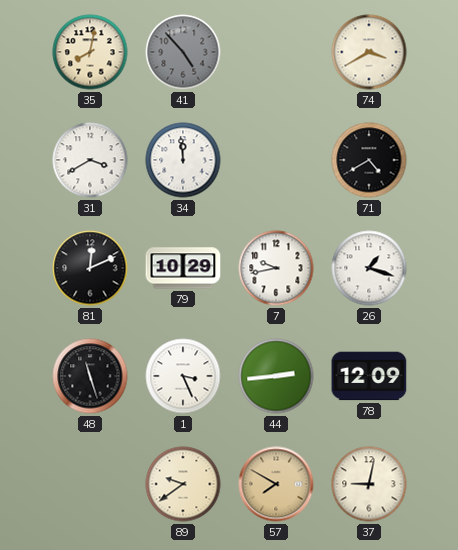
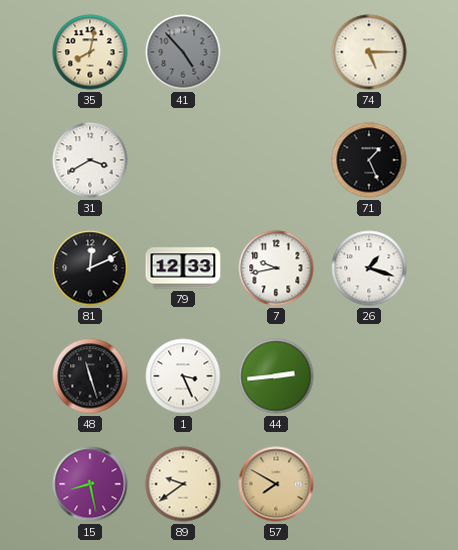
74: 3:40 -> 5:15
34: 11:59 -> none
71: 4:40 -> 1:26
79: 10:29 -> 12:33
78: 12:09 -> none
15: none -> 8:28
37: 9:02 -> none
